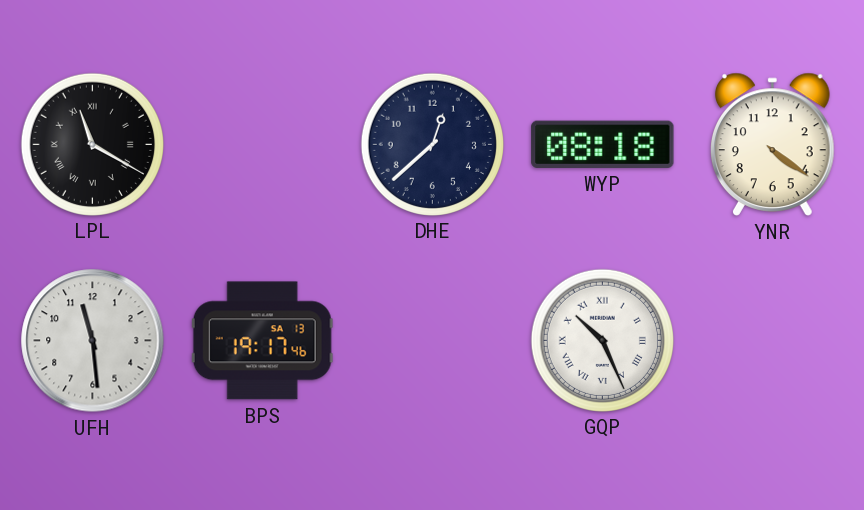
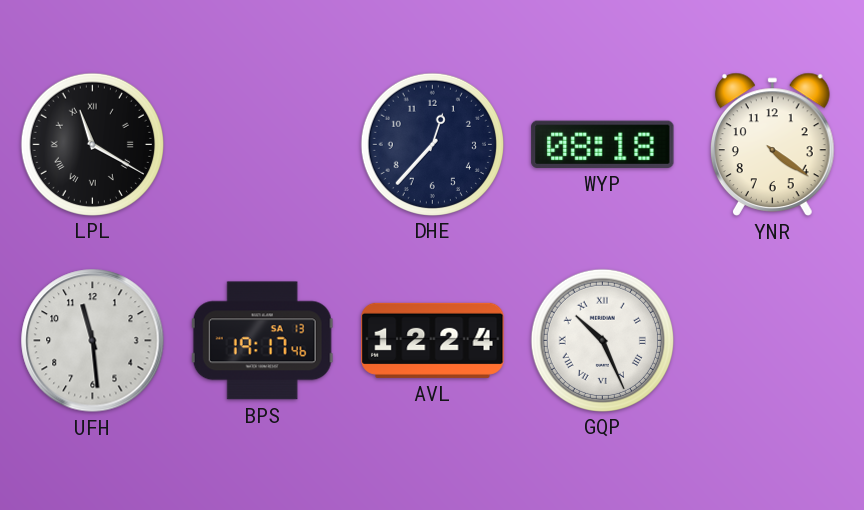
DHE: 12:38 -> 12:37
AVL: none -> 12:24
